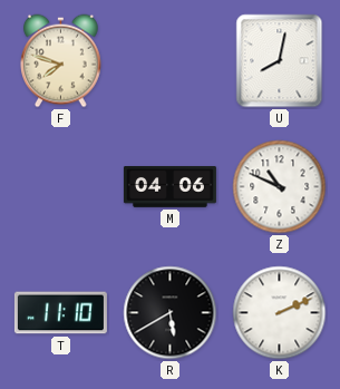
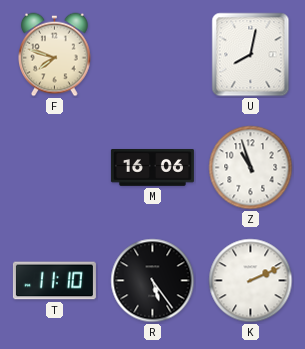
M: 04:06 -> 16:06
Z: 10:49 -> 10:57
R: 5:40 -> 5:24
